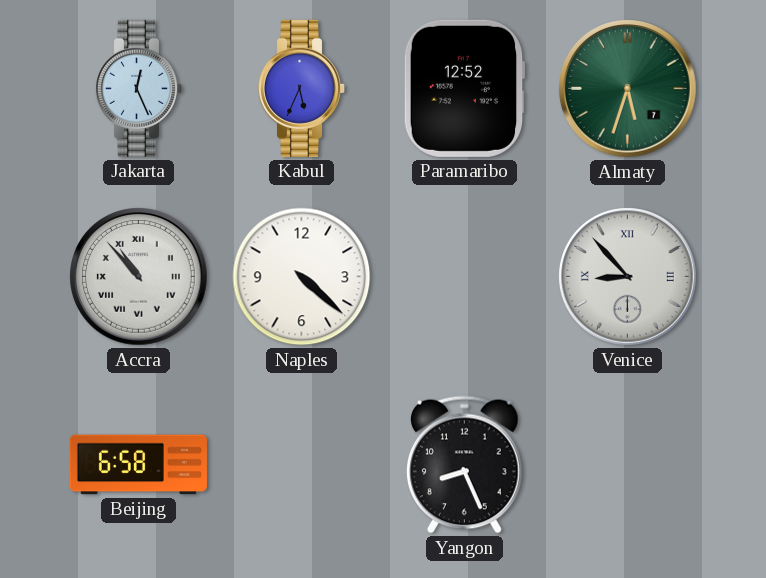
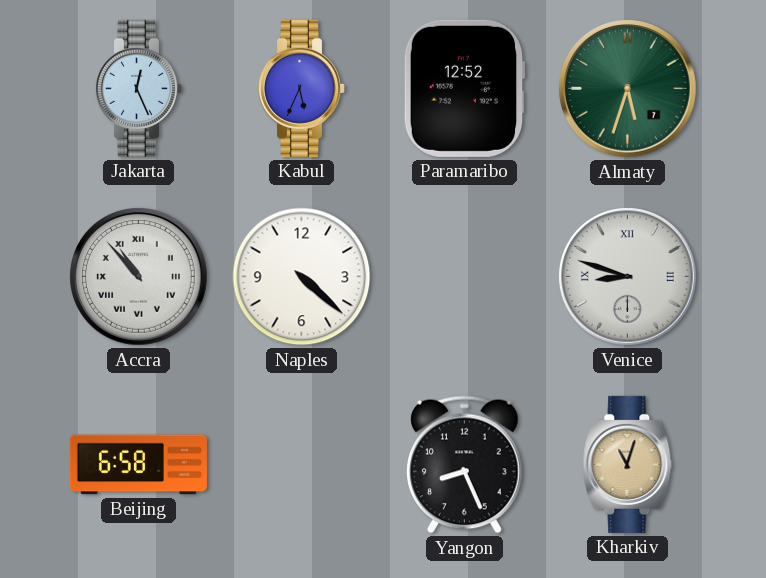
Venice: 8:53 -> 8:48
Kharkiv: none -> 11:03
